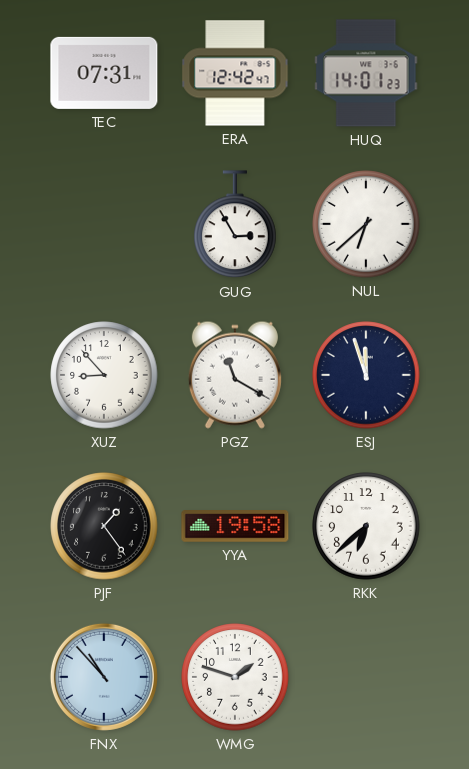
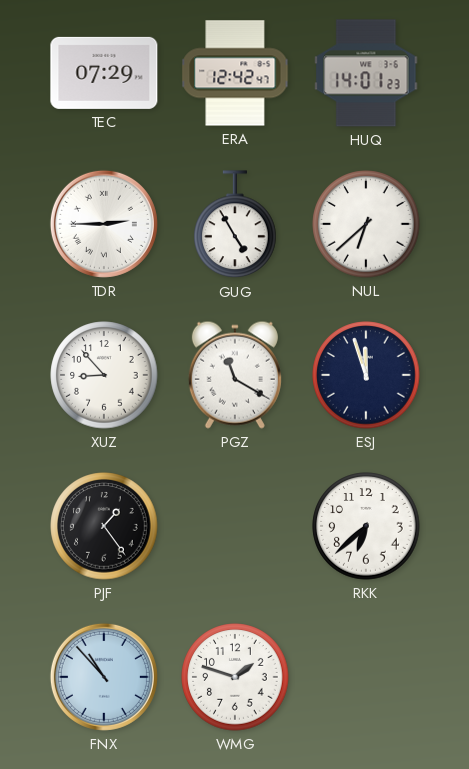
TEC: 07:31 -> 07:29
TDR: none -> 2:45
GUG: 2:55 -> 4:55
YYA: 19:58 -> none
